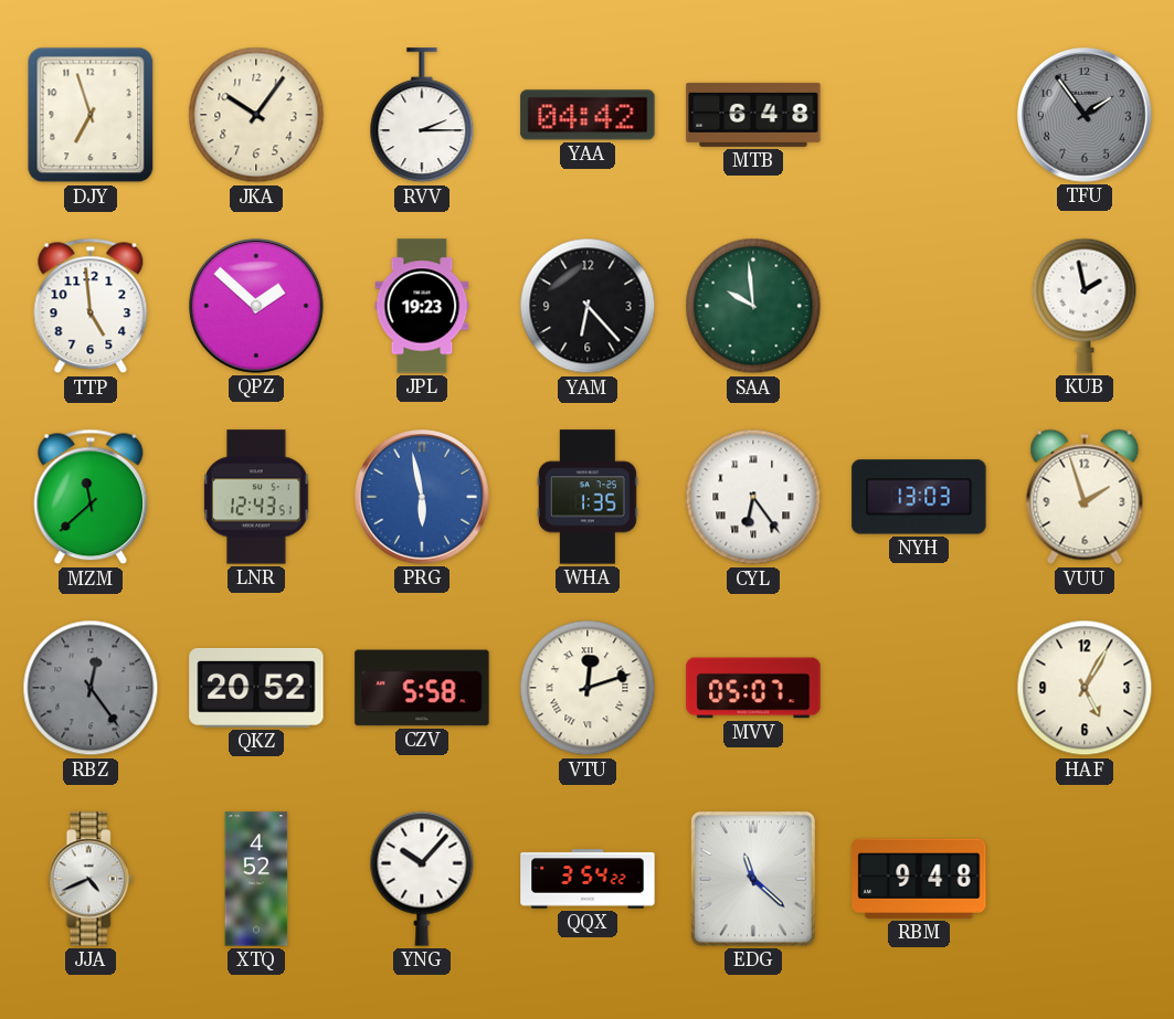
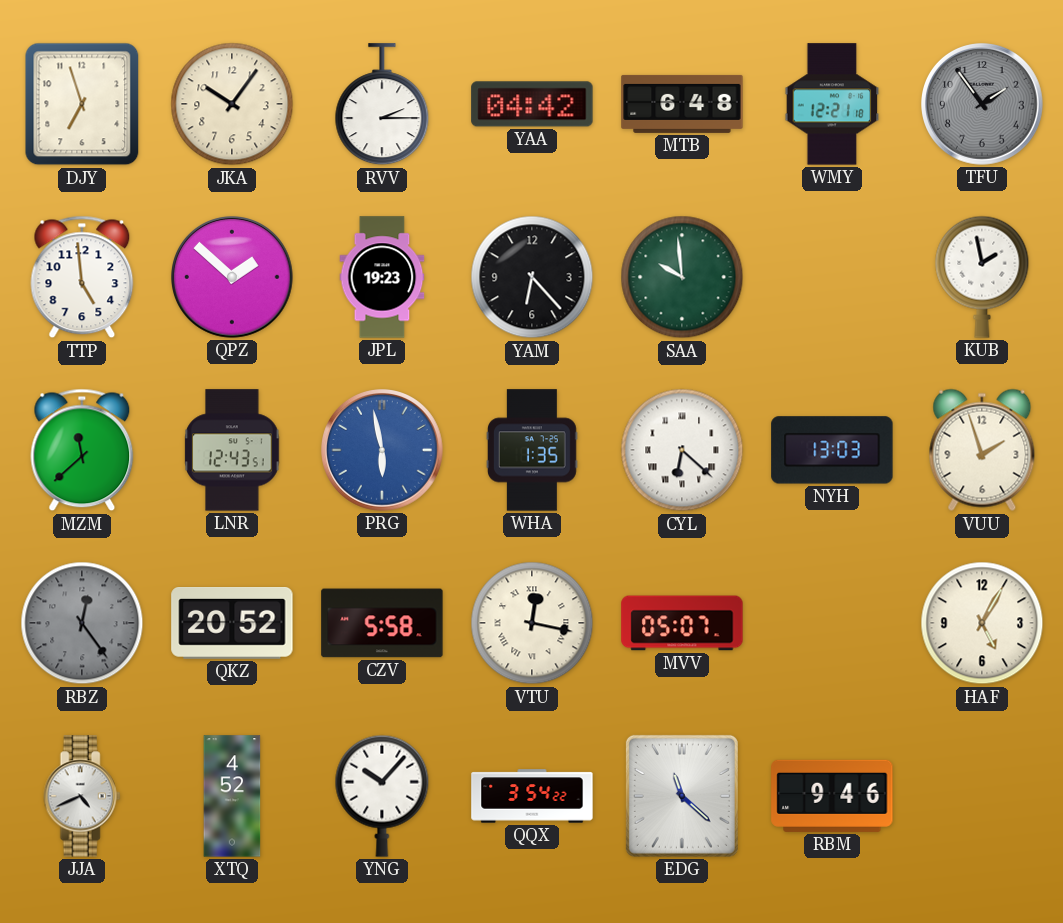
WMY: none -> 12:21
CYL: 6:24 -> 6:22
VTU: 12:12 -> 12:17
RBM: 9:48 -> 9:46
